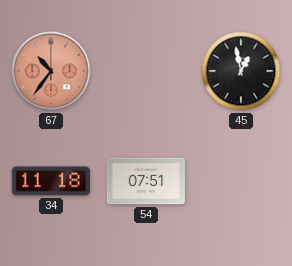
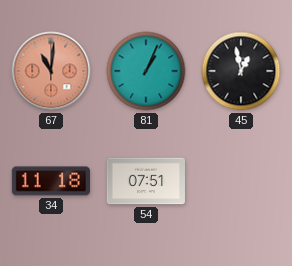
67: 10:36 -> 11:01
81: none -> 1:04
